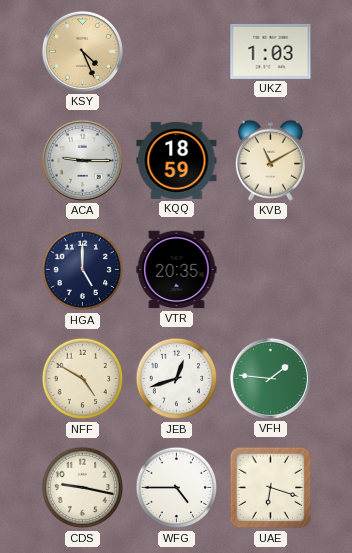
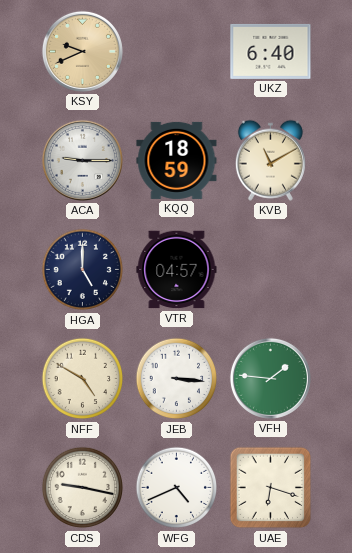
KSY: 4:26 -> 9:41
UKZ: 1:03 -> 6:40
VTR: 20:35 -> 04:57
JEB: 12:42 -> 3:16
WFG: 4:45 -> 4:41
